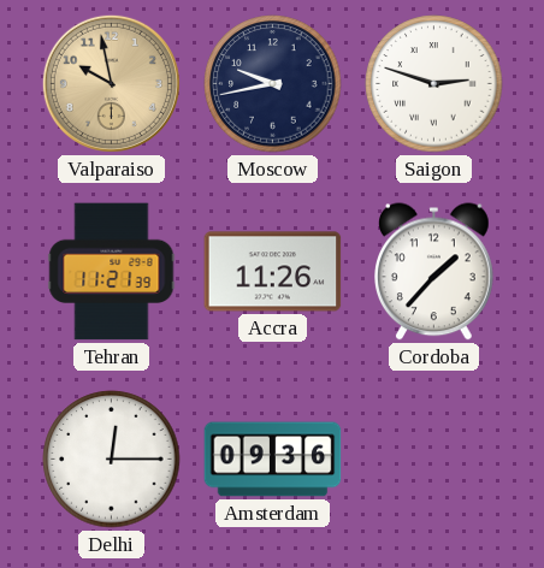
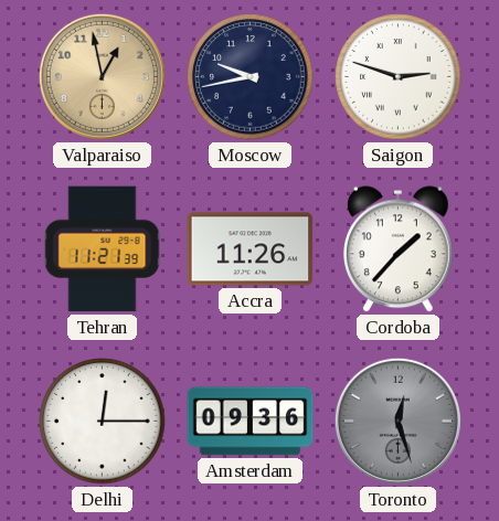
Valparaiso: 9:58 -> 12:58
Toronto: none -> 12:27
